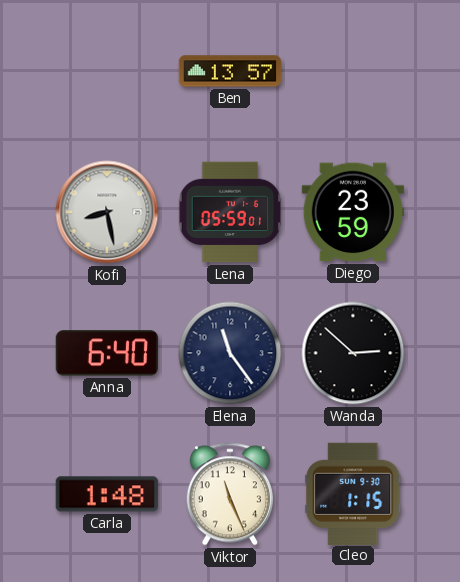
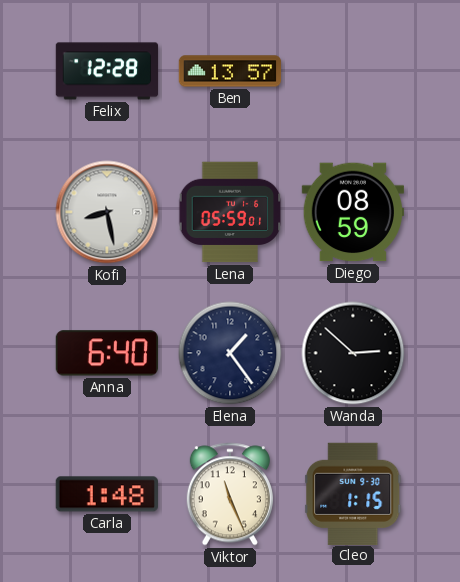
Felix: none -> 12:28
Diego: 23:59 -> 08:59
Elena: 11:24 -> 1:24
